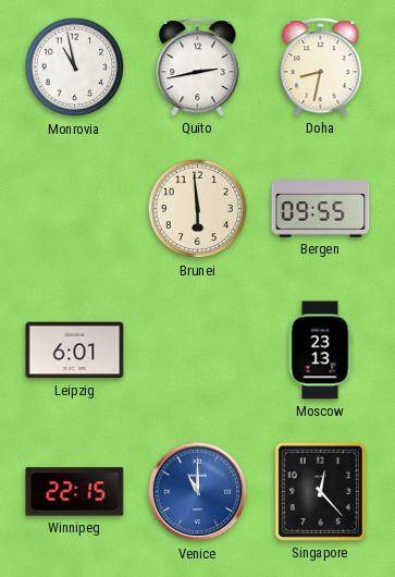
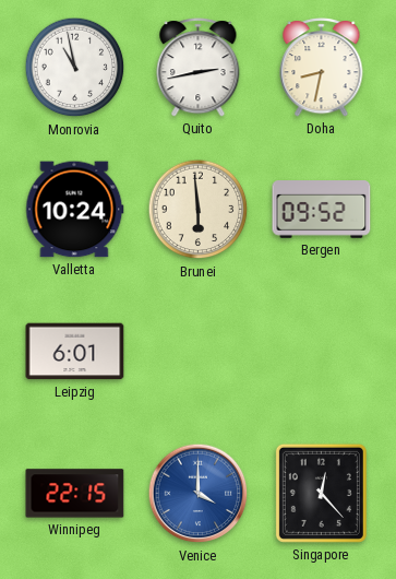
Valletta: none -> 10:24
Bergen: 09:55 -> 09:52
Moscow: 23:13 -> none
Venice: 11:00 -> 4:00
